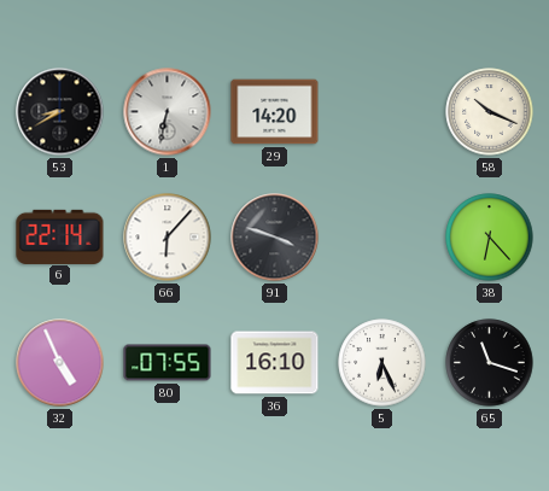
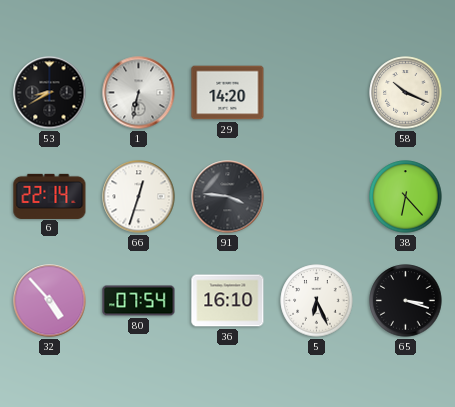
66: 6:07 -> 12:33
91: 3:48 -> 3:46
32: 4:56 -> 4:53
80: 07:55 -> 07:54
65: 11:18 -> 3:18
